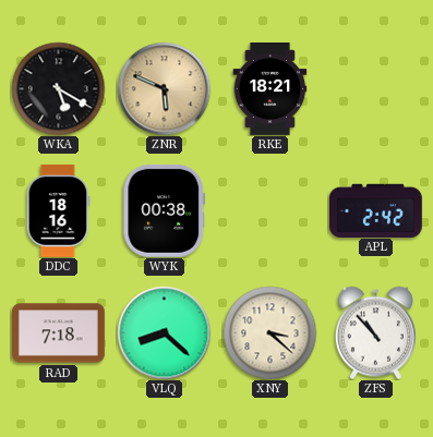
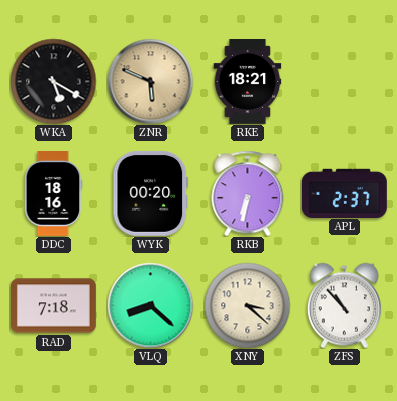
WYK: 00:38 -> 00:20
RKB: none -> 6:32
APL: 2:42 -> 2:37
